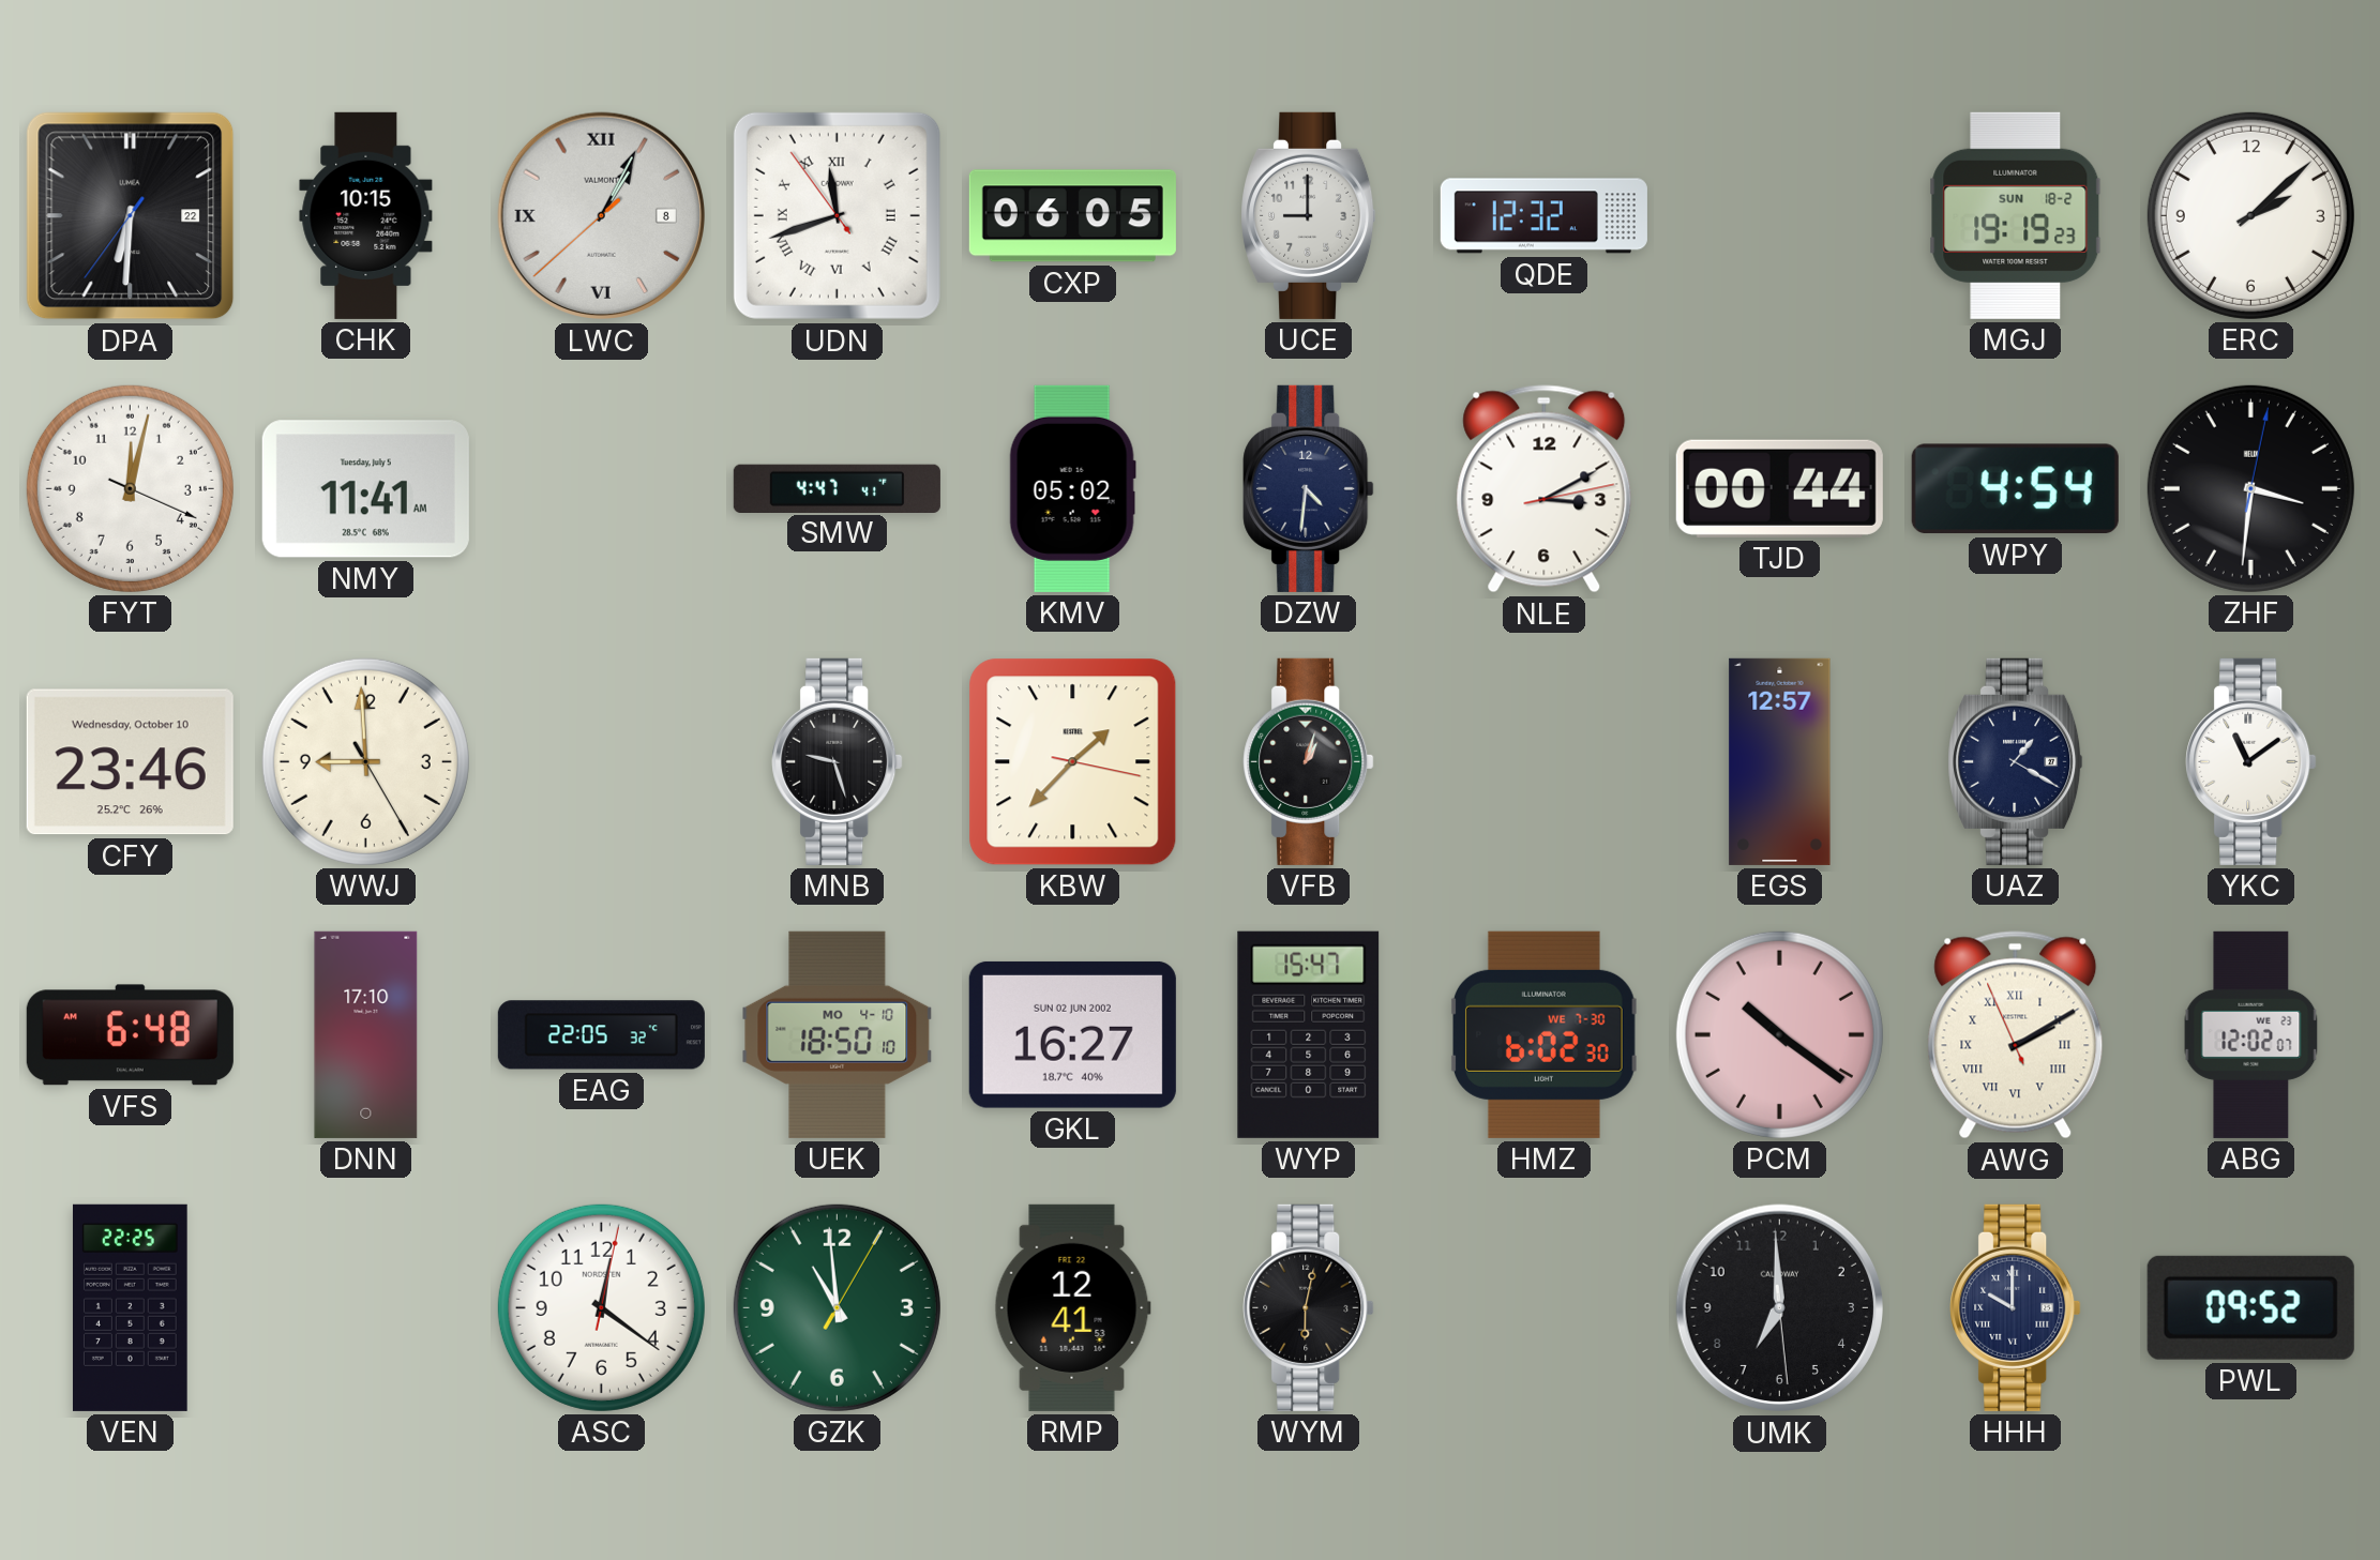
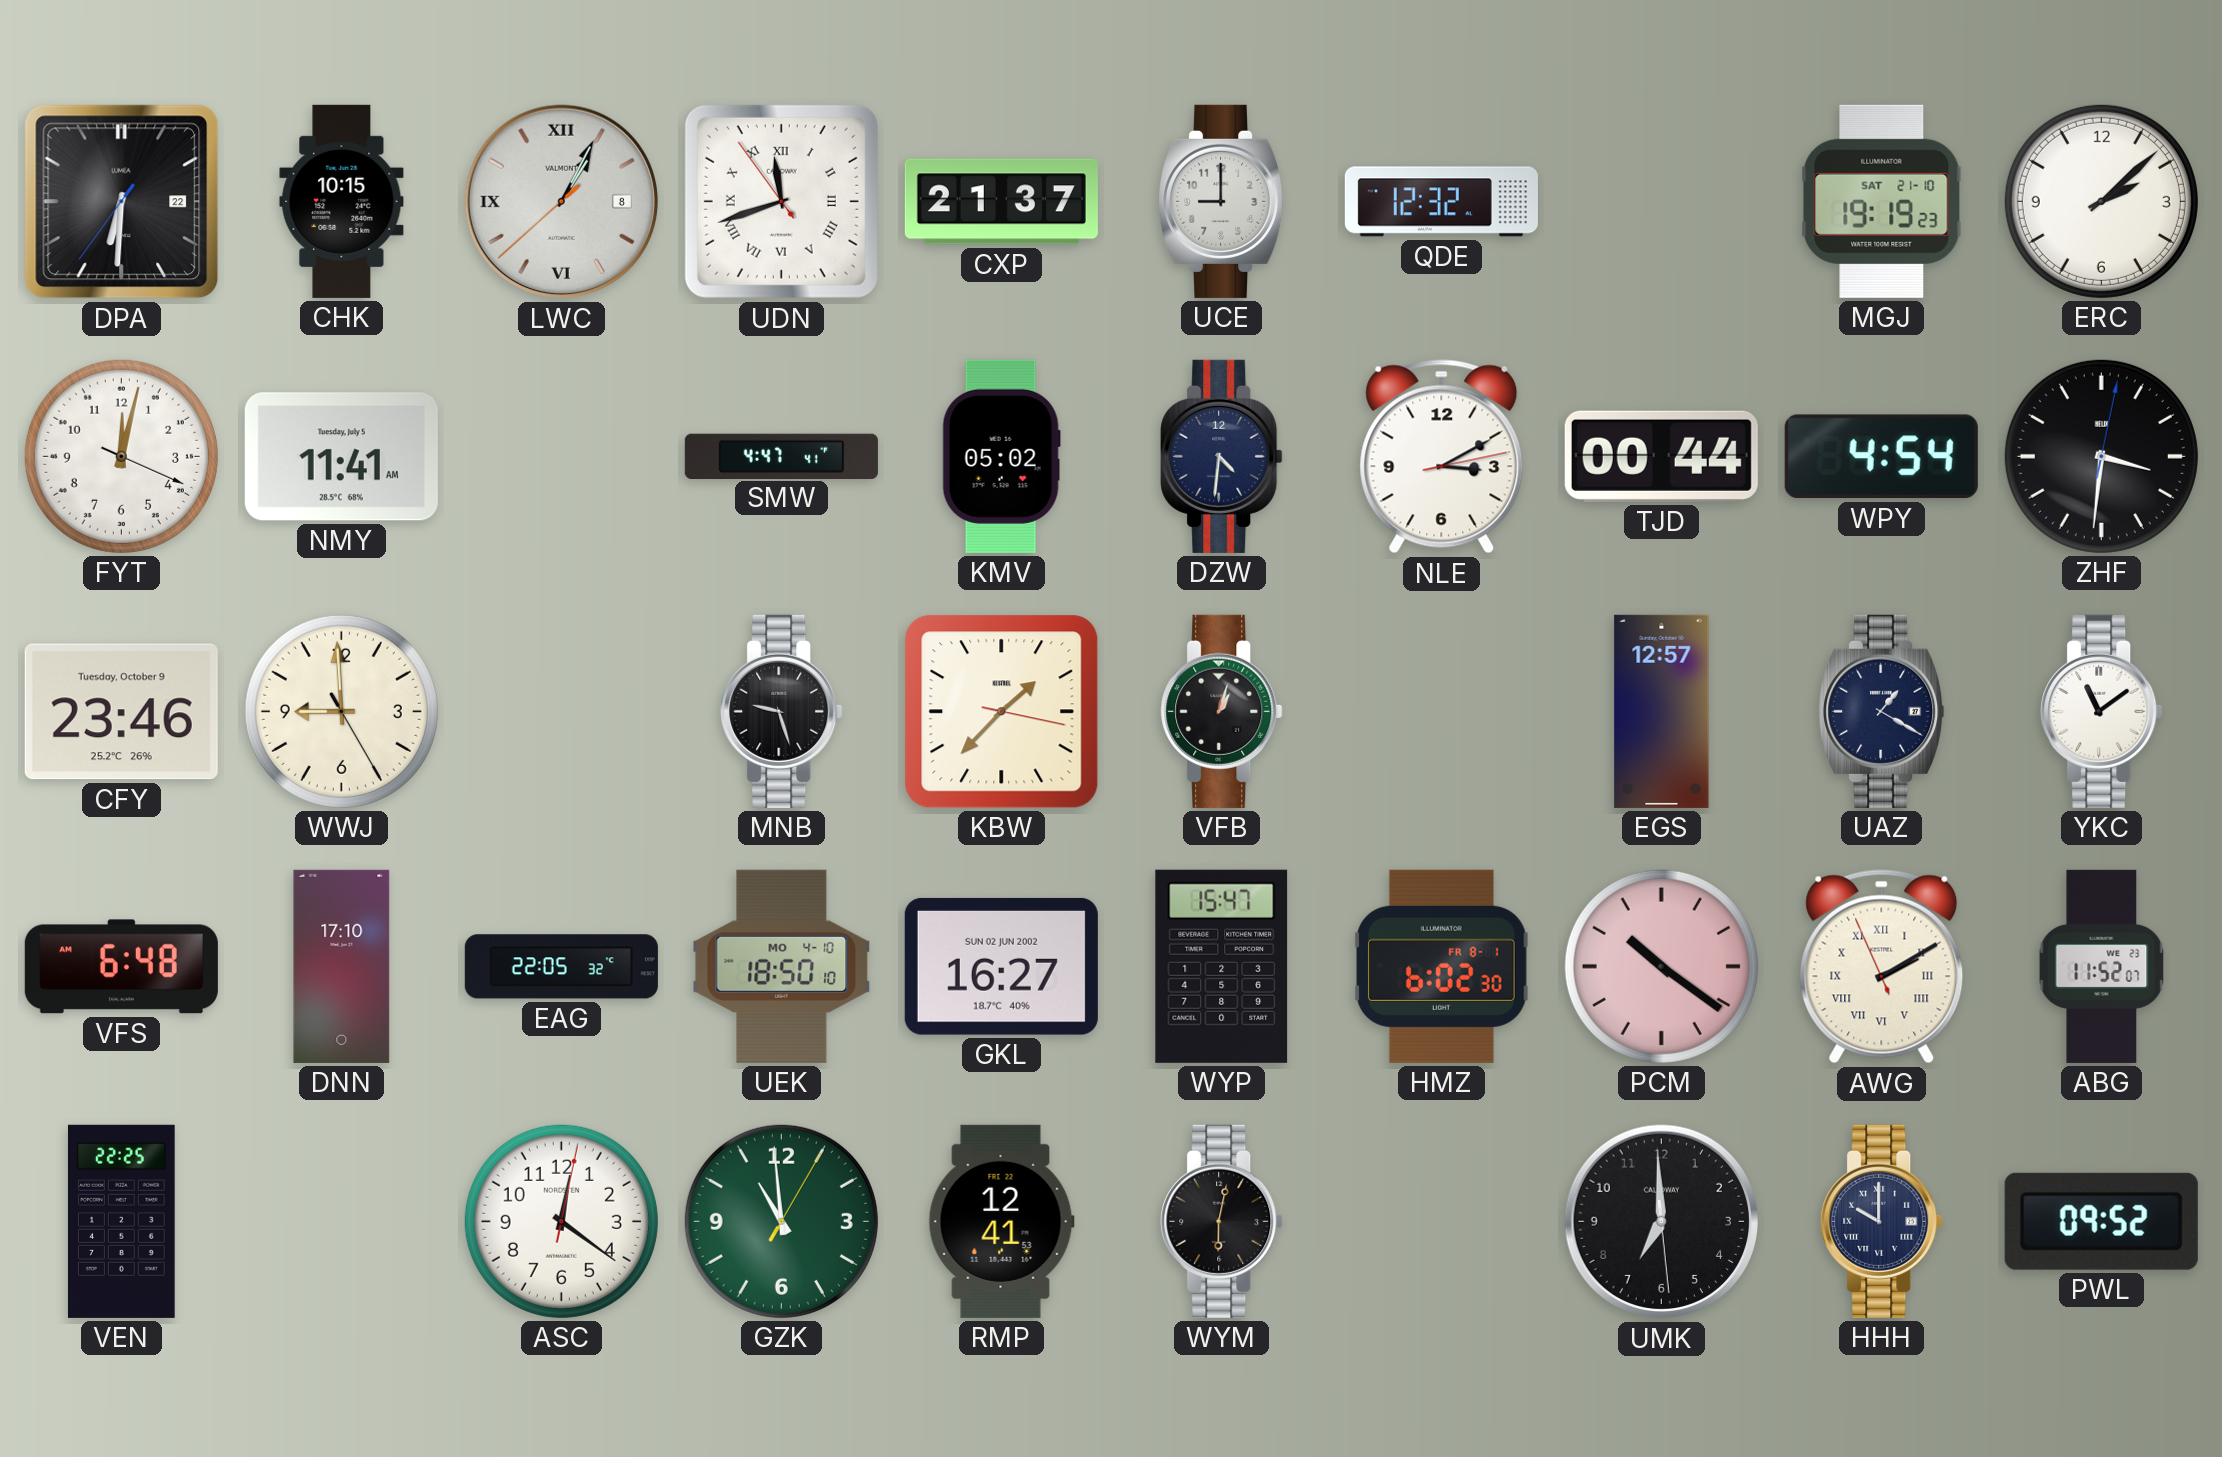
CXP: 06:05 -> 21:37
MGJ date: SUN 18-2 -> SAT 21-10
CFY date: Wednesday, October 10 -> Tuesday, October 9
HMZ date: WE 7-30 -> FR 8-1
ABG: 12:02 -> 11:52
